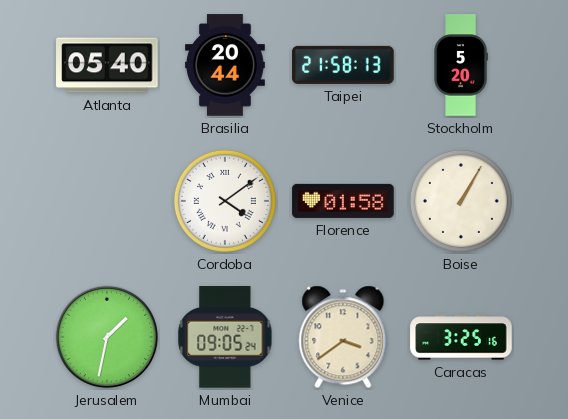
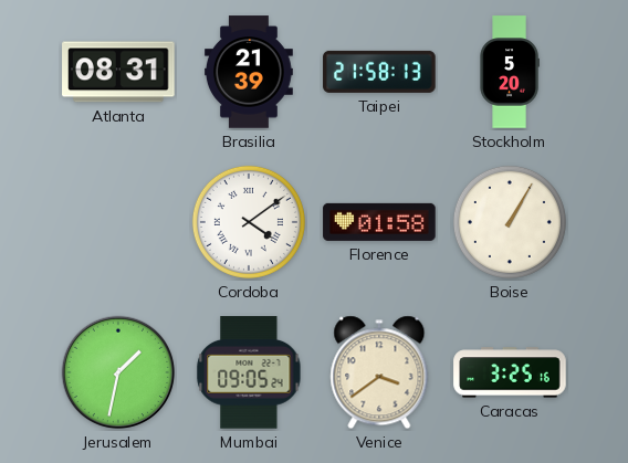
Atlanta: 05:40 -> 08:31
Brasilia: 20:44 -> 21:39
